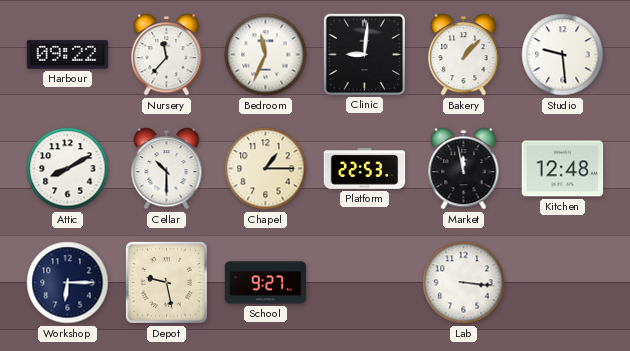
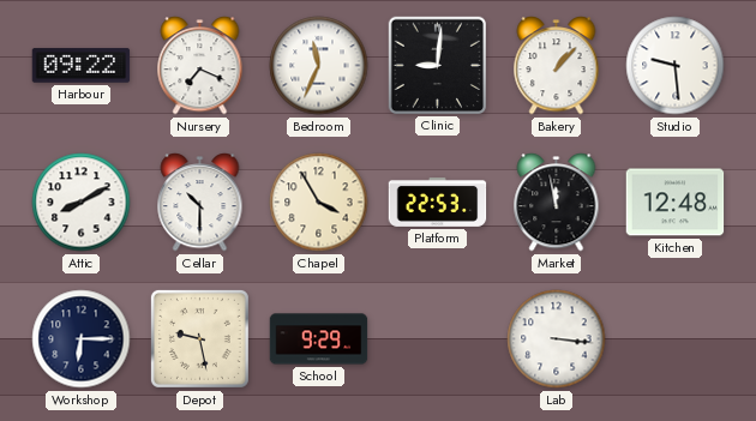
Nursery: 11:37 -> 7:19
Chapel: 1:15 -> 3:55
School: 9:27 -> 9:29
